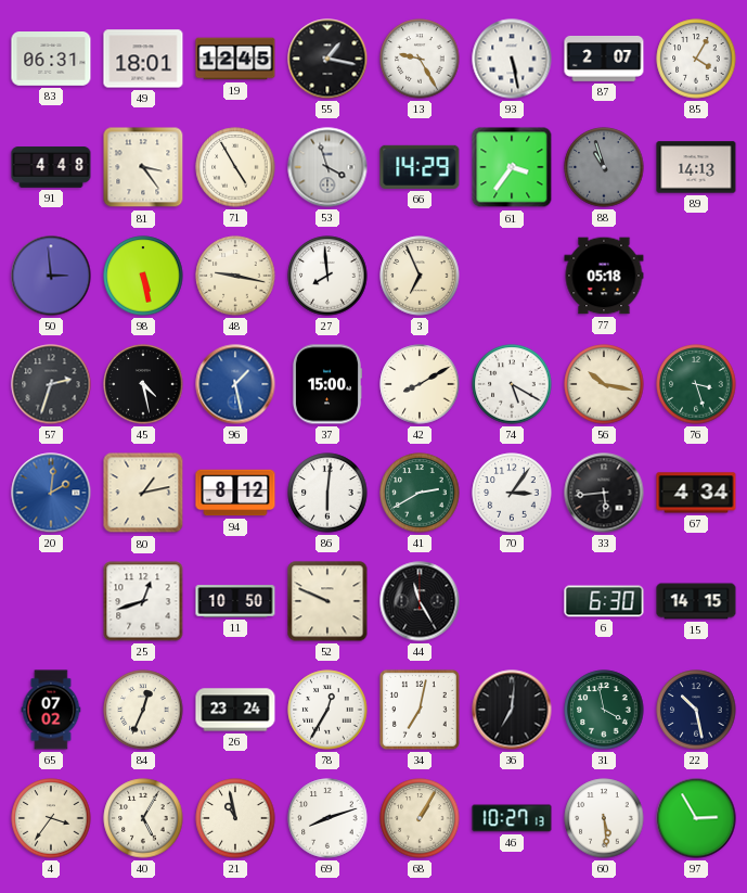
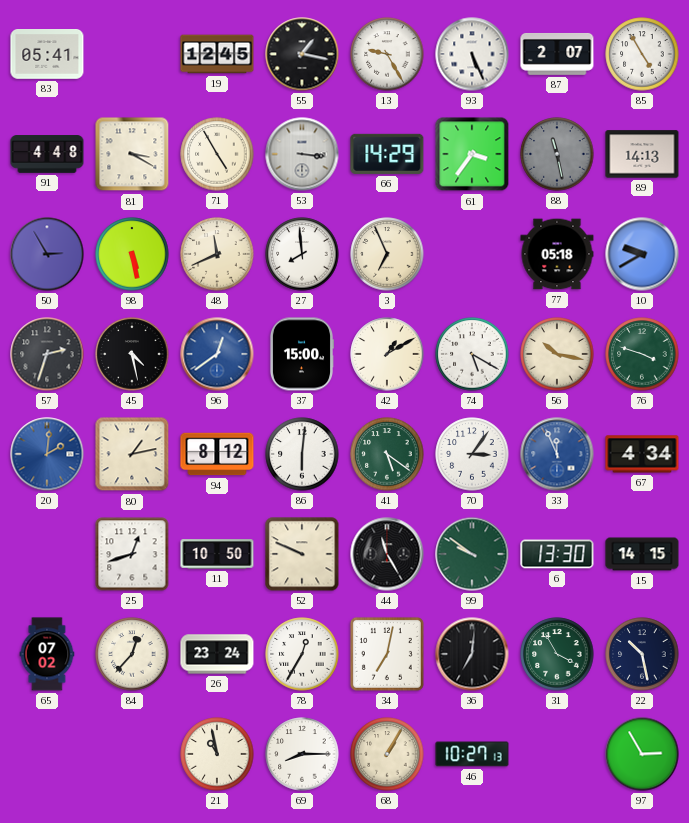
83: 06:31 -> 05:41
49: 18:01 -> none
93: 5:28 -> 5:26
85: 4:05 -> 4:55
81: 3:24 -> 3:20
53: 3:57 -> 3:16
88: 10:57 -> 11:28
50: 2:59 -> 2:55
48: 9:17 -> 11:41
10: none -> 9:40
96: 1:28 -> 12:39
42: 8:10 -> 1:10
76: 3:27 -> 3:48
41: 2:40 -> 5:21
33: 5:44 -> 11:56
33 dial: black -> blue
99: none -> 9:51
6: 6:30 -> 13:30
84: 12:34 -> 12:37
31: 3:58 -> 3:55
4: 3:36 -> none
40: 5:05 -> none
69: 8:12 -> 8:15
60: 5:29 -> none
